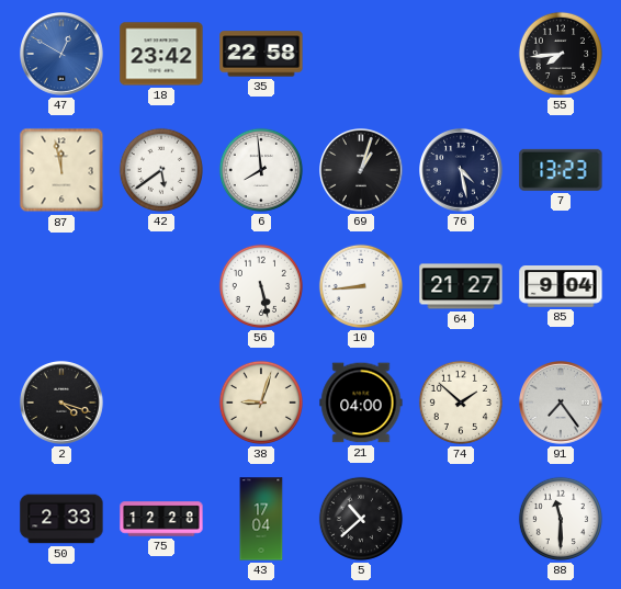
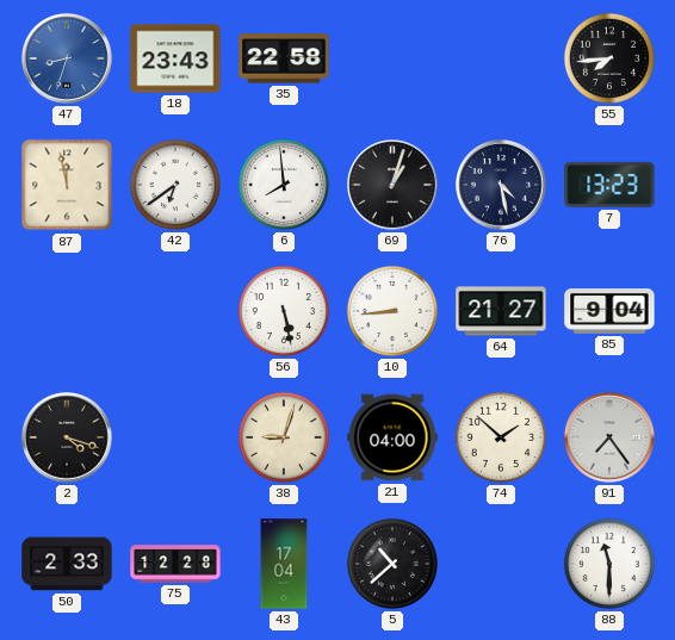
47: 12:50 -> 8:33
18: 23:42 -> 23:43
42: 5:39 -> 6:39
